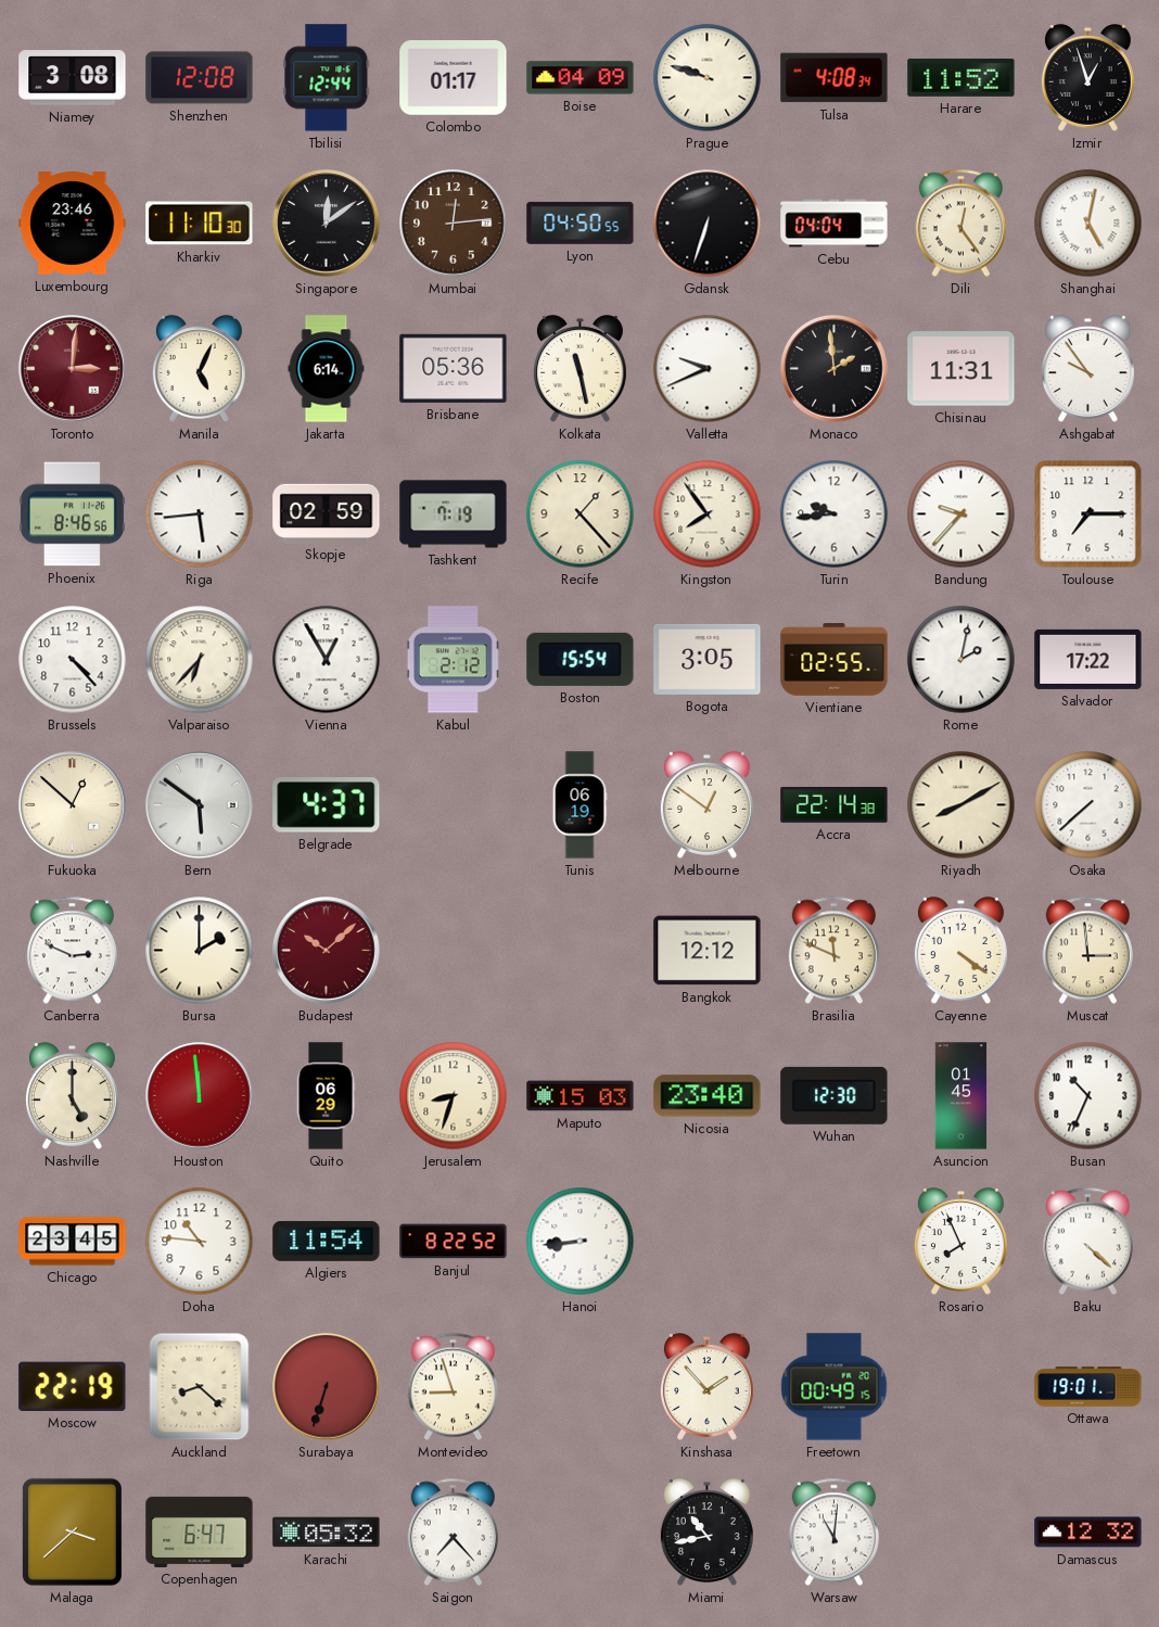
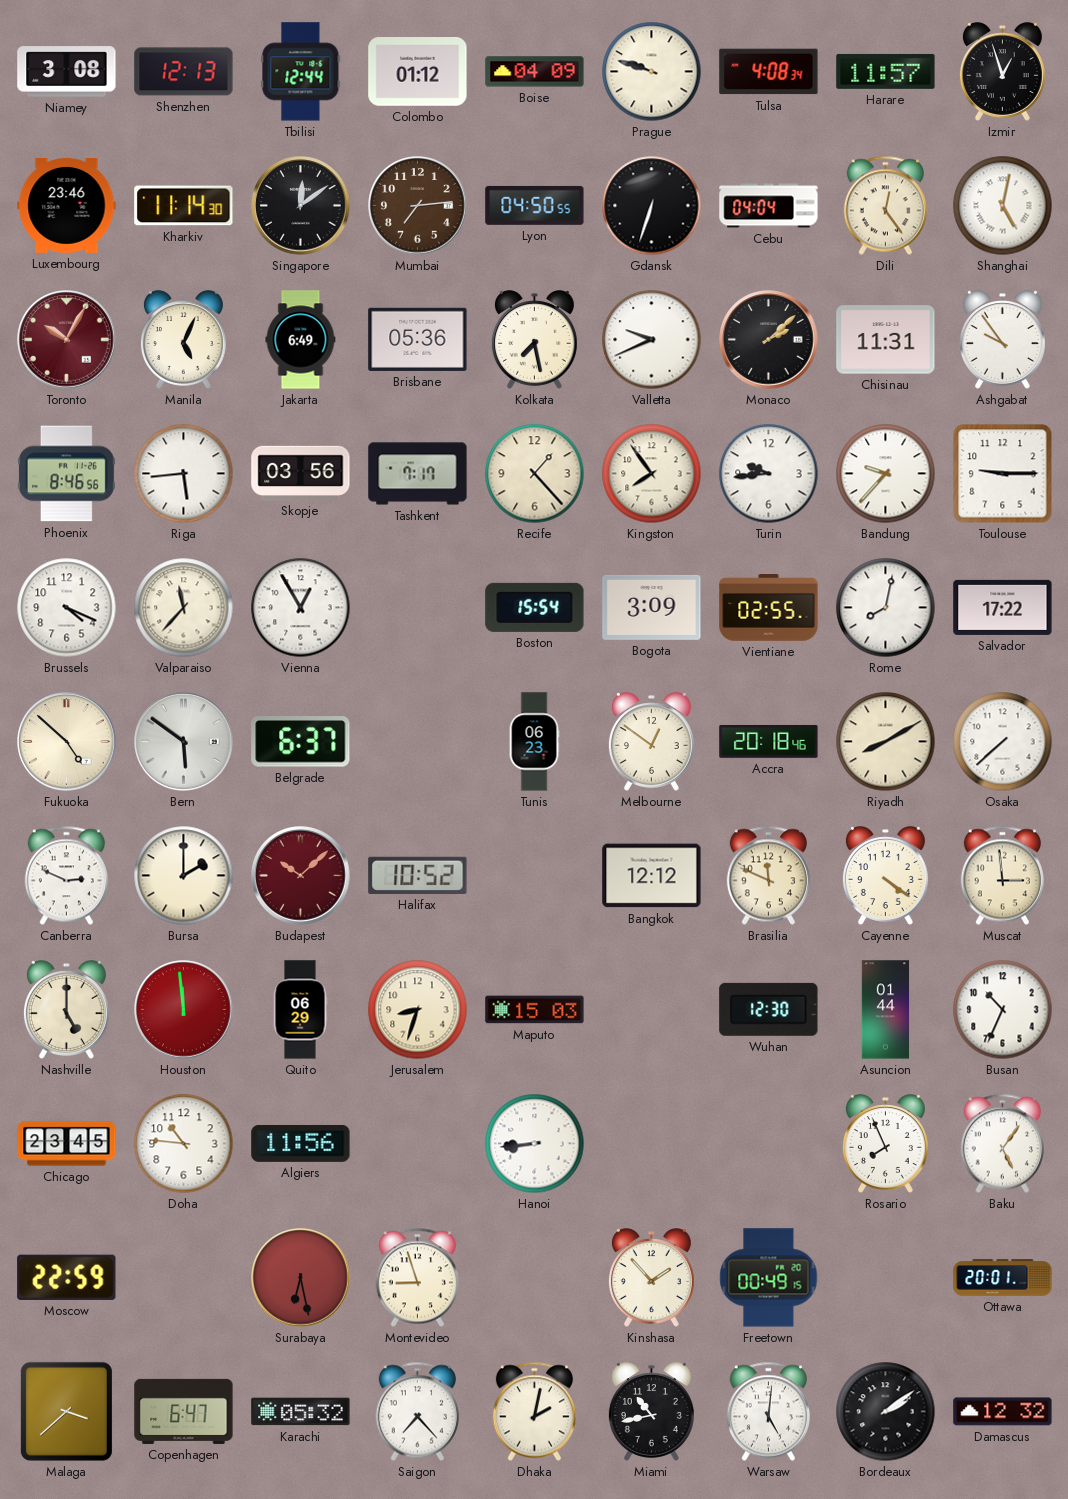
Shenzhen: 12:08 -> 12:13
Colombo: 01:17 -> 01:12
Harare: 11:52 -> 11:57
Kharkiv: 11:10 -> 11:14
Mumbai: 12:14 -> 7:14
Toronto: 3:01 -> 10:05
Jakarta: 6:14 -> 6:49
Kolkata: 11:28 -> 7:28
Monaco: 1:59 -> 2:08
Skopje: 02:59 -> 03:56
Tashkent: 7:19 -> 7:17
Toulouse: 7:15 -> 9:15
Brussels: 4:23 -> 4:19
Valparaiso: 6:37 -> 11:37
Kabul: 2:12 -> none
Bogota: 3:05 -> 3:09
Rome: 2:02 -> 8:02
Fukuoka: 12:52 -> 4:52
Belgrade: 4:37 -> 6:37
Tunis: 06:19 -> 06:23
Accra: 22:14 -> 20:18
Halifax: none -> 10:52
Nicosia: 23:40 -> none
Asuncion: 01:45 -> 01:44
Algiers: 11:54 -> 11:56
Banjul: 8:22 -> none
Baku: 4:22 -> 5:06
Moscow: 22:19 -> 22:59
Auckland: 8:22 -> none
Surabaya: 6:33 -> 6:28
Ottawa: 19:01 -> 20:01
Dhaka: none -> 2:02
Warsaw: 11:01 -> 5:01
Bordeaux: none -> 2:09
